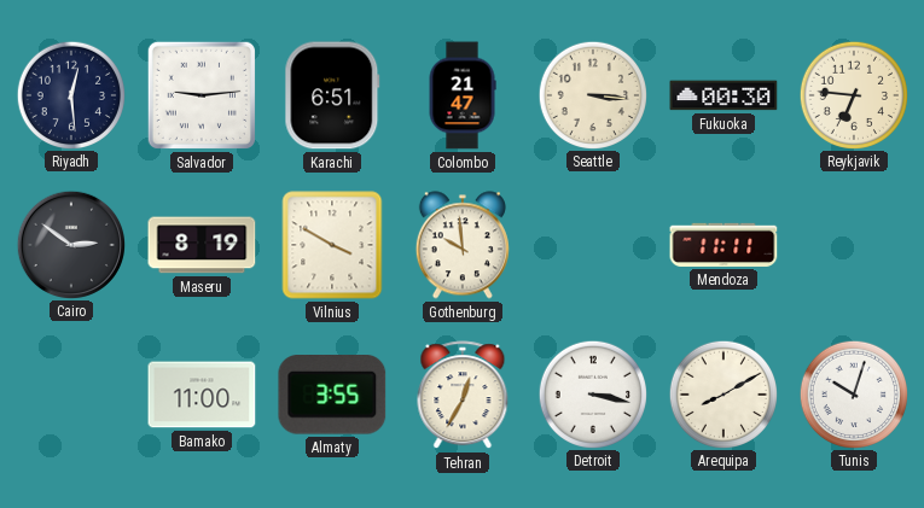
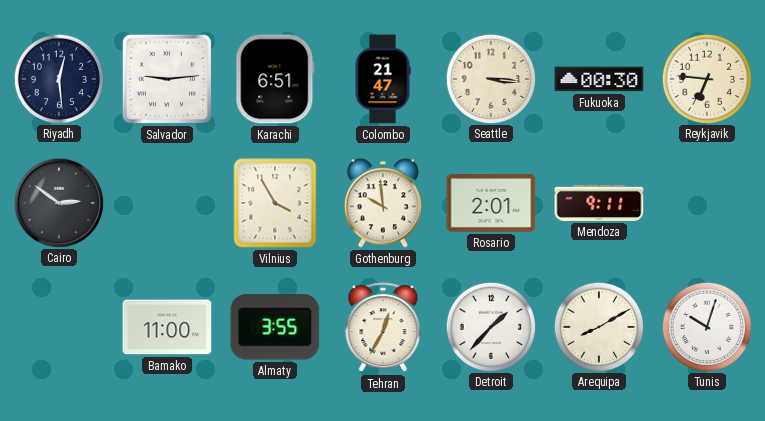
Maseru: 8:19 -> none
Vilnius: 3:50 -> 3:55
Rosario: none -> 2:01
Mendoza: 11:11 -> 9:11
Detroit: 3:17 -> 1:37
